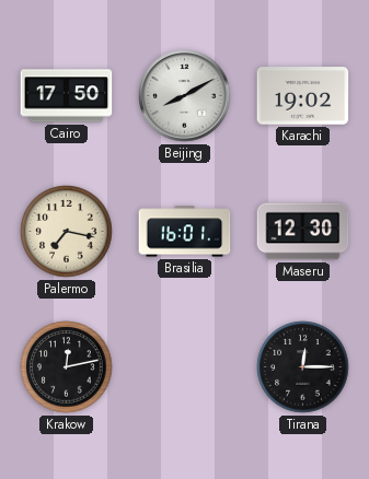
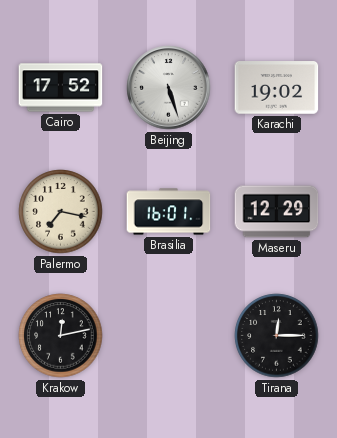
Cairo: 17:50 -> 17:52
Beijing: 8:10 -> 5:27
Maseru: 12:30 -> 12:29
